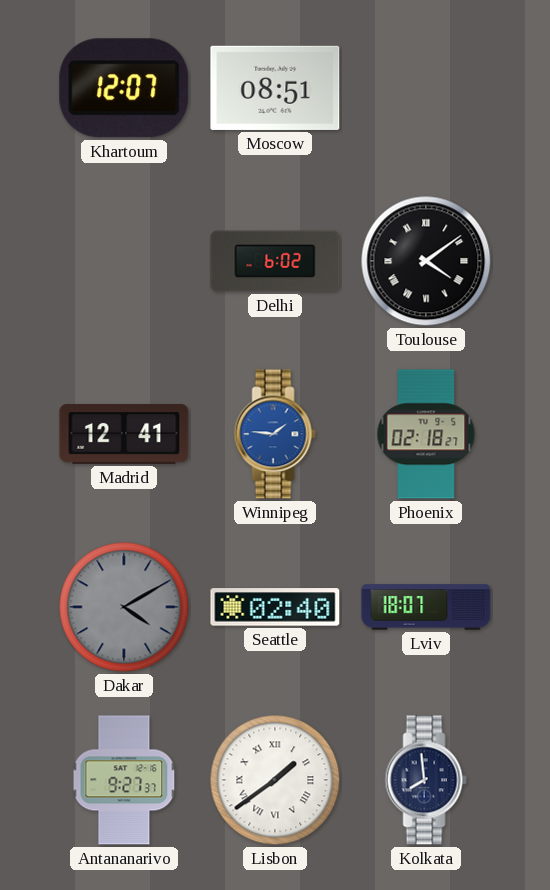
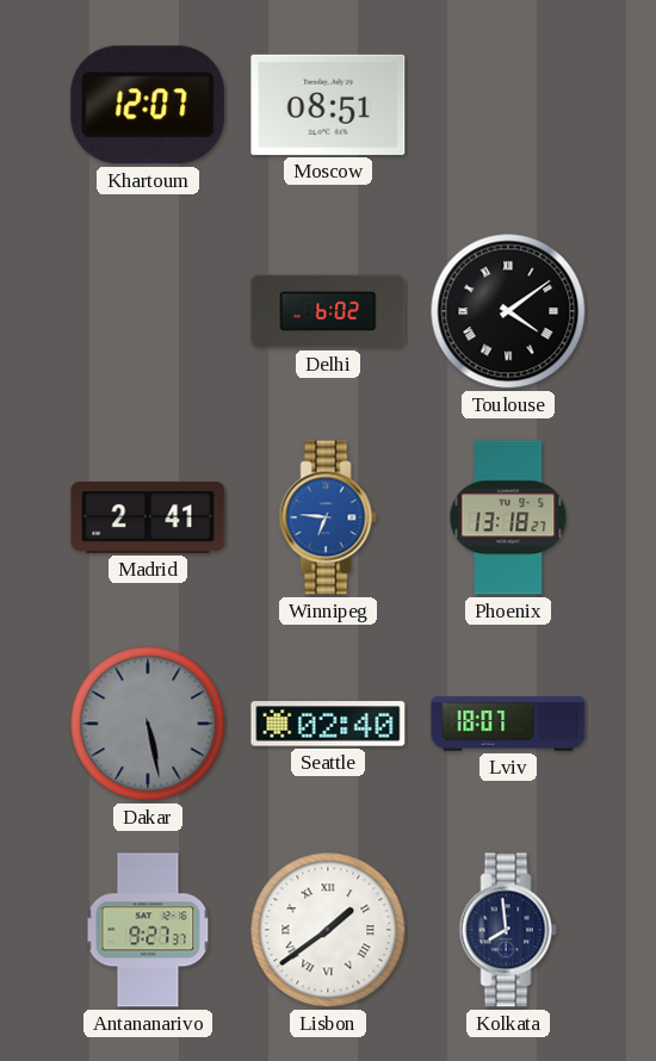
Madrid: 12:41 -> 2:41
Winnipeg: 1:46 -> 6:46
Phoenix: 02:18 -> 13:18
Dakar: 4:10 -> 5:28
